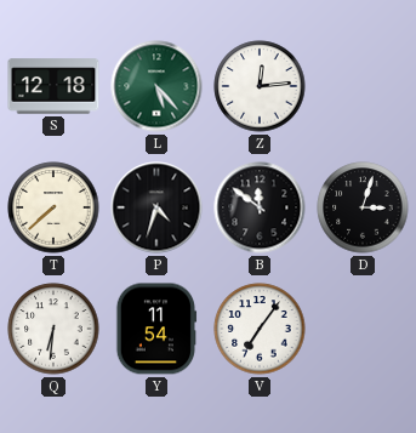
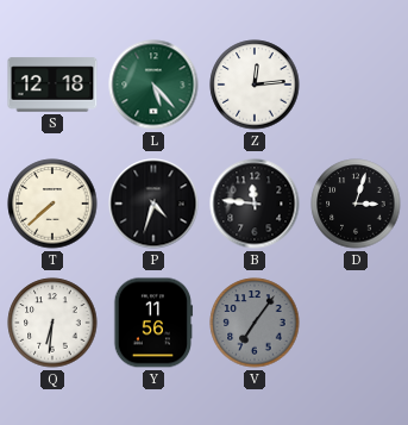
B: 11:51 -> 11:46
Y: 11:54 -> 11:56
V dial: white -> grey
